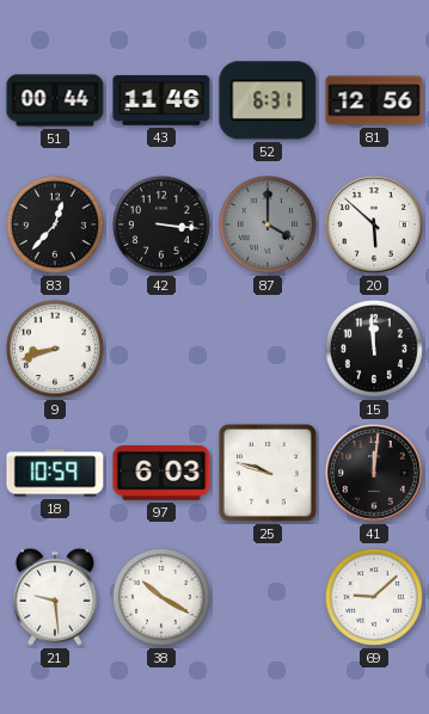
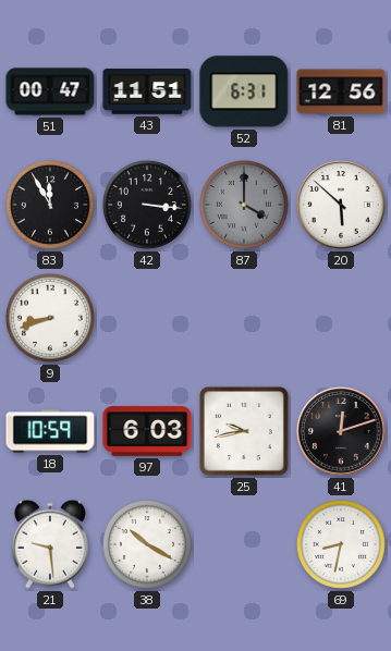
51: 00:44 -> 00:47
43: 11:46 -> 11:51
83: 12:37 -> 11:55
15: 11:59 -> none
25: 9:48 -> 9:43
41: 12:01 -> 12:12
69: 9:08 -> 8:32
